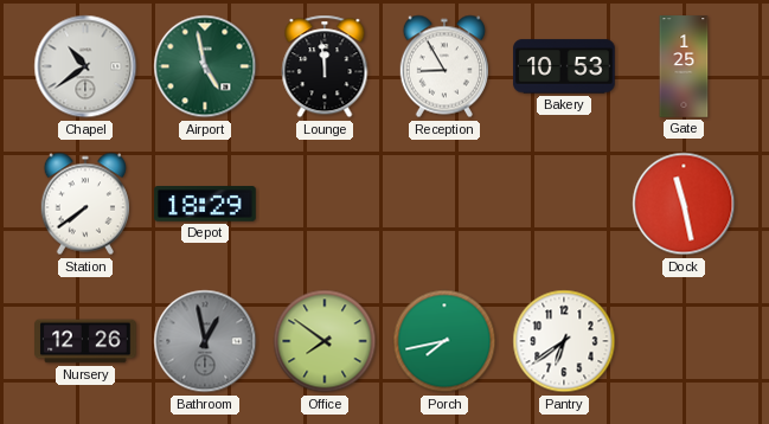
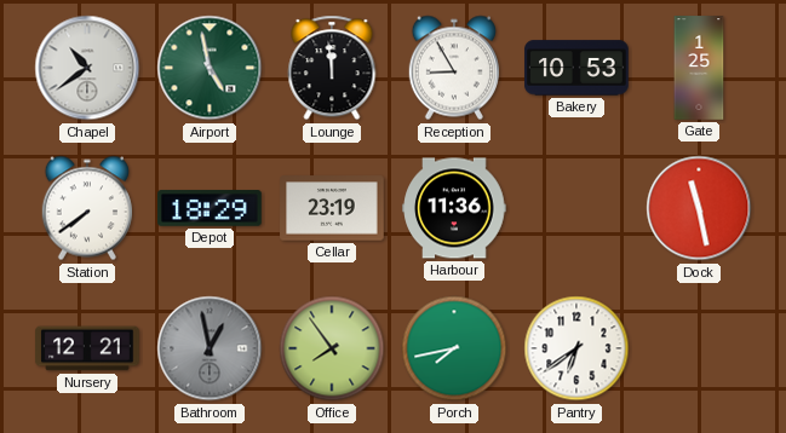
Cellar: none -> 23:19
Harbour: none -> 11:36
Nursery: 12:26 -> 12:21
Office: 7:51 -> 7:54
